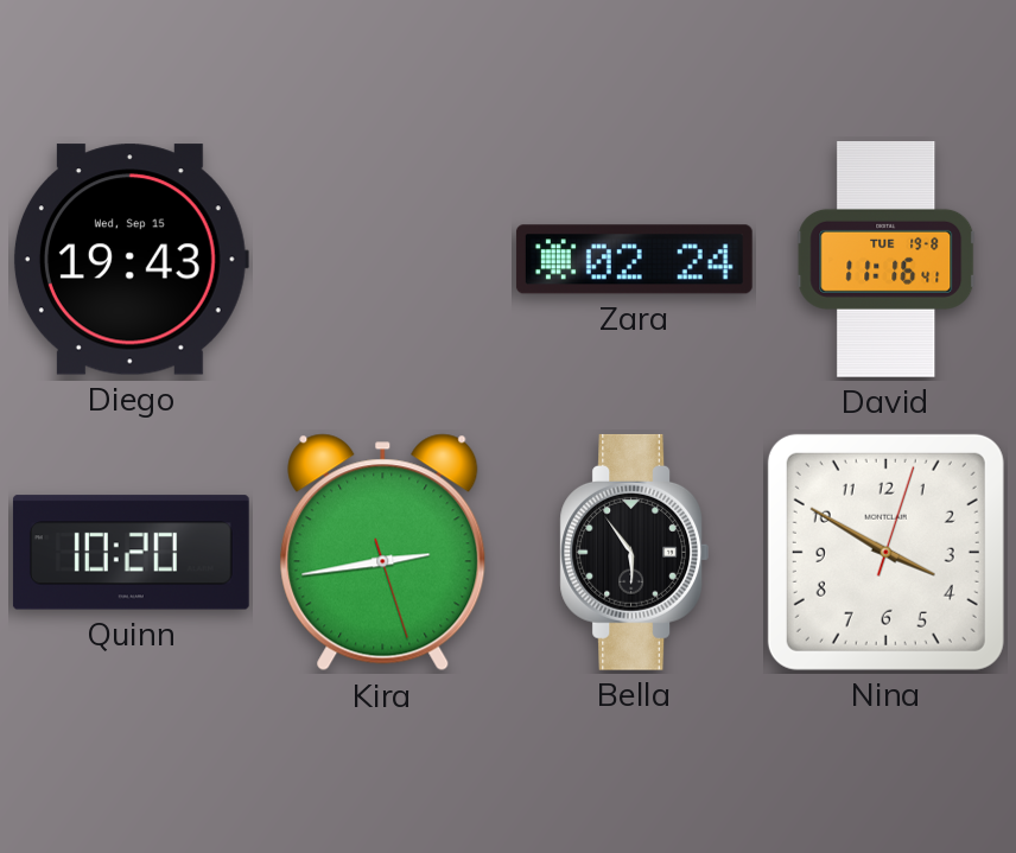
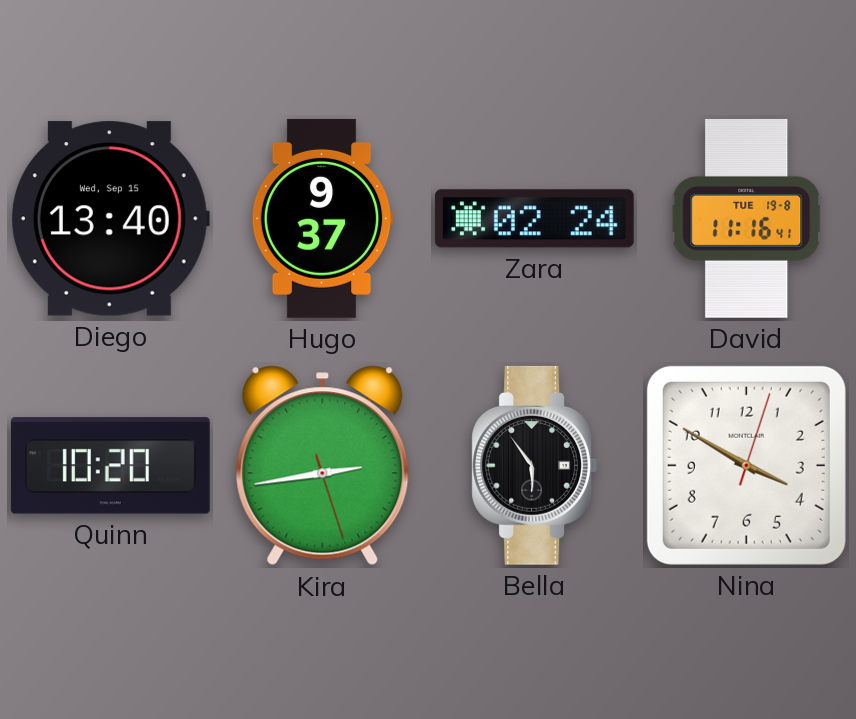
Diego: 19:43 -> 13:40
Hugo: none -> 9:37
